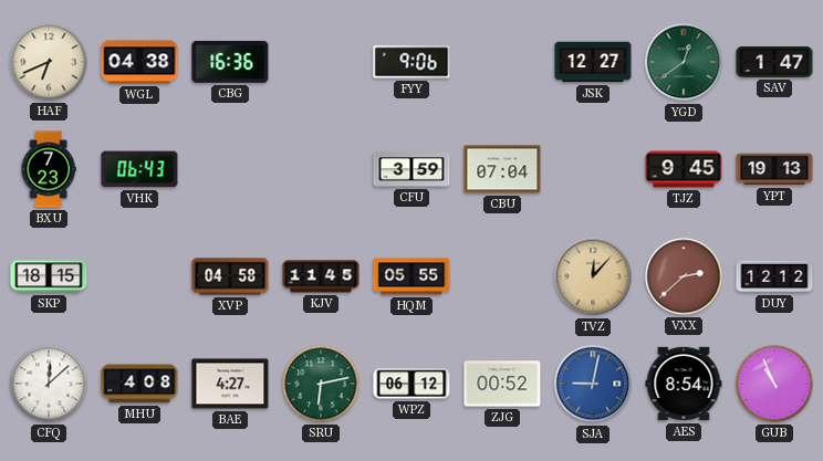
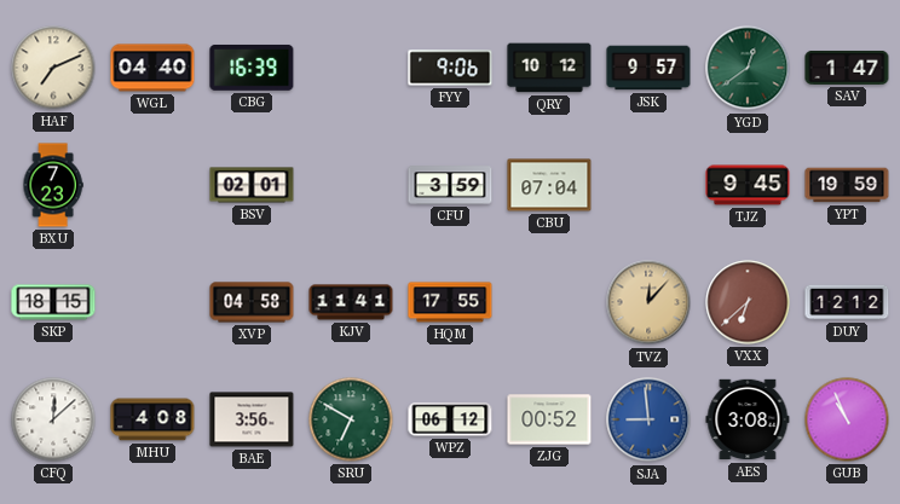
HAF: 6:41 -> 7:11
WGL: 04:38 -> 04:40
CBG: 16:36 -> 16:39
QRY: none -> 10:12
JSK: 12:27 -> 9:57
VHK: 06:43 -> none
BSV: none -> 02:01
YPT: 19:13 -> 19:59
KJV: 11:45 -> 11:41
HQM: 05:55 -> 17:55
VXX: 2:38 -> 6:38
BAE: 4:27 -> 3:56
SRU: 6:13 -> 6:50
SJA: 9:02 -> 8:59
AES: 8:54 -> 3:08
